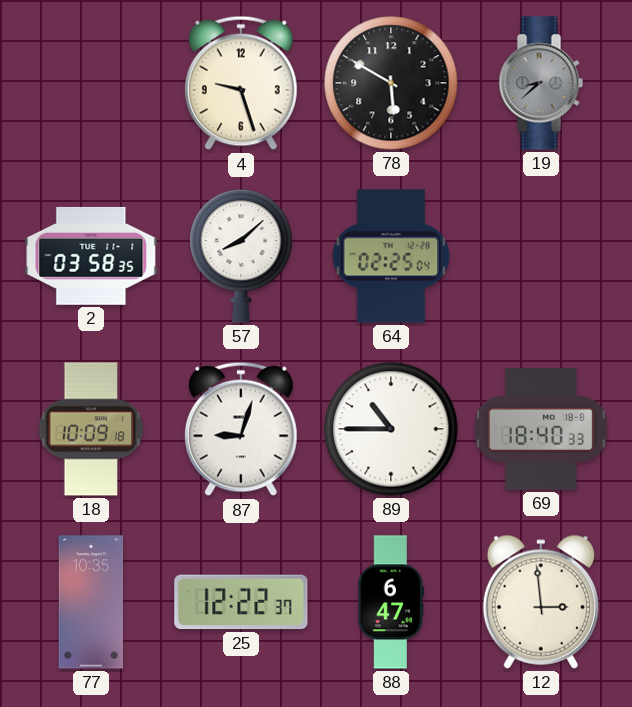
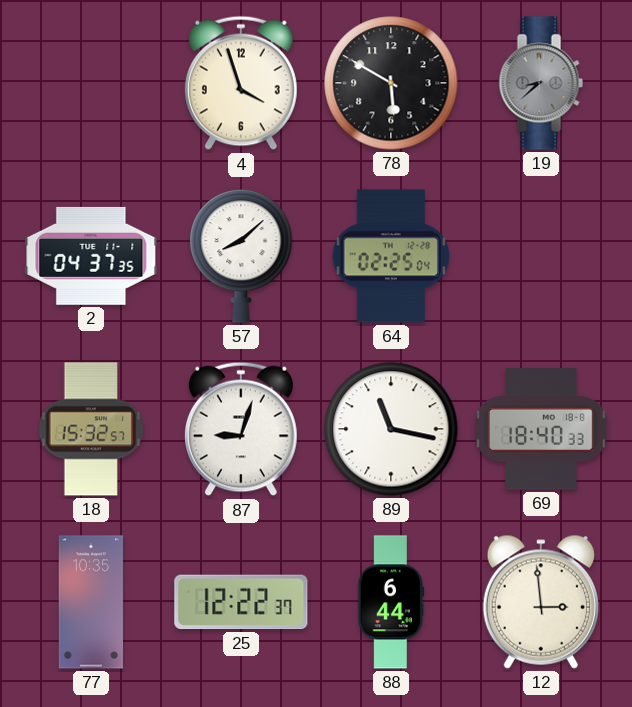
4: 9:27 -> 3:57
2: 03:58 -> 04:37
18: 10:09 -> 15:32
89: 10:45 -> 11:17
88: 6:47 -> 6:44
